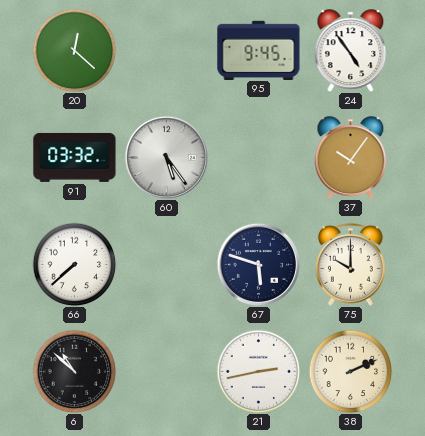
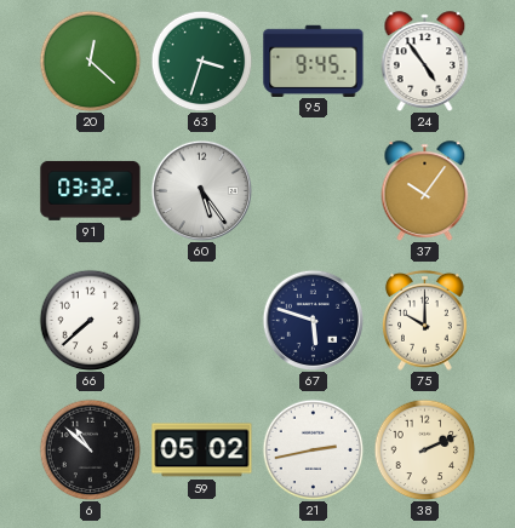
63: none -> 3:33
59: none -> 05:02
